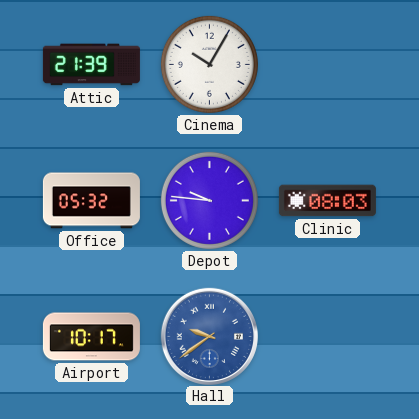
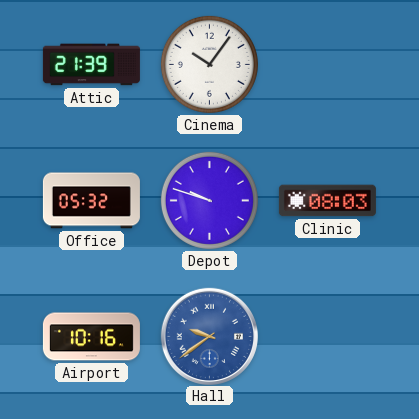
Cinema: 10:05 -> 10:06
Depot: 9:46 -> 9:48
Airport: 10:17 -> 10:16
